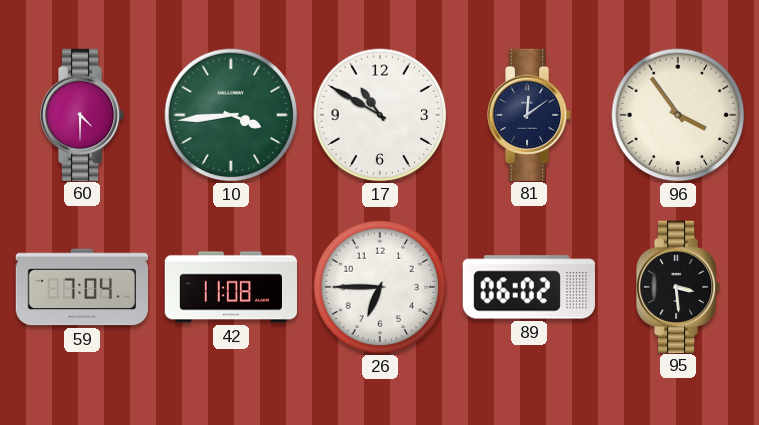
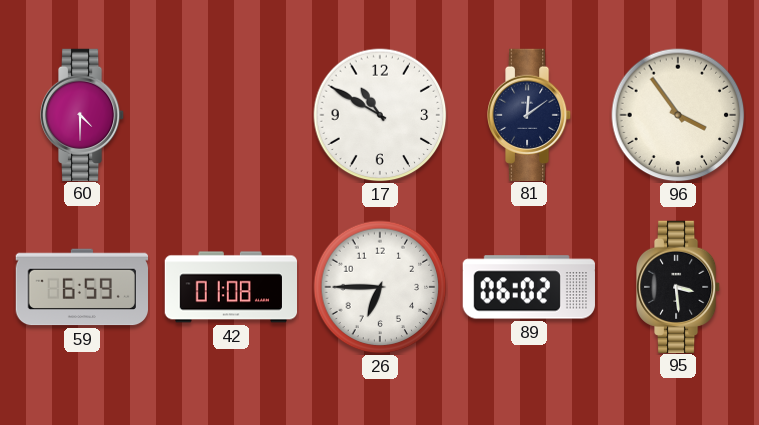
10: 3:44 -> none
59: 7:04 -> 6:59
42: 11:08 -> 01:08
